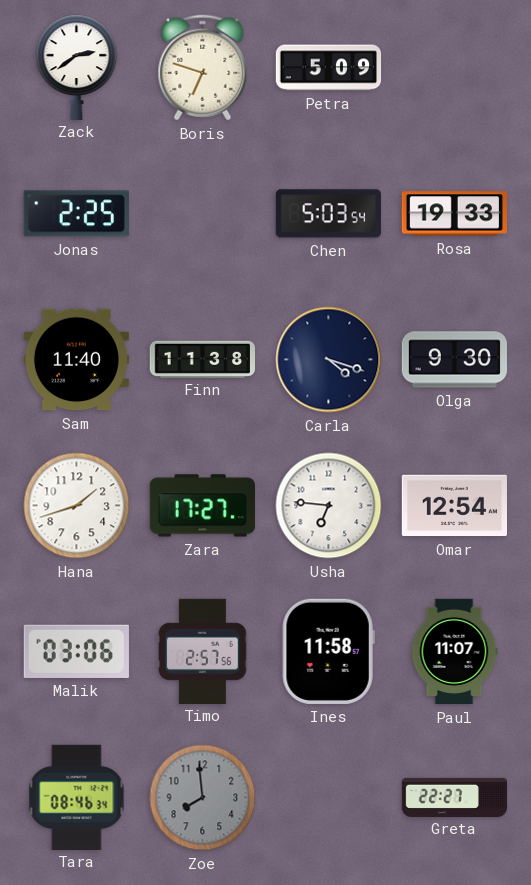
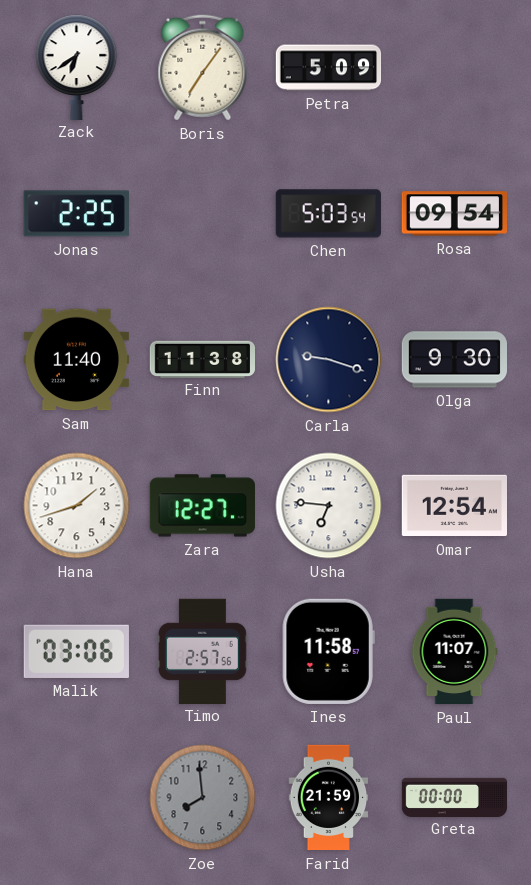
Zack: 2:39 -> 6:39
Boris: 6:48 -> 7:06
Rosa: 19:33 -> 09:54
Carla: 4:18 -> 9:18
Zara: 17:27 -> 12:27
Tara: 08:46 -> none
Farid: none -> 21:59
Greta: 22:27 -> 00:00
